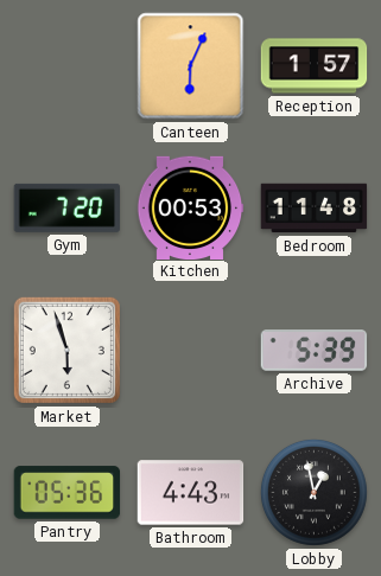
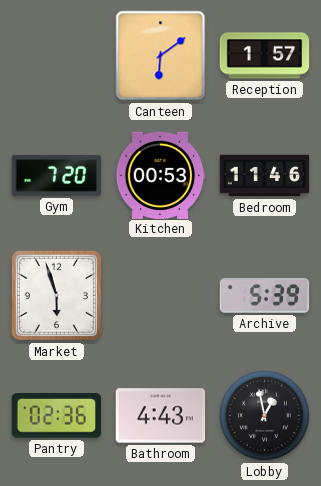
Canteen: 6:04 -> 6:09
Bedroom: 11:48 -> 11:46
Pantry: 05:36 -> 02:36
